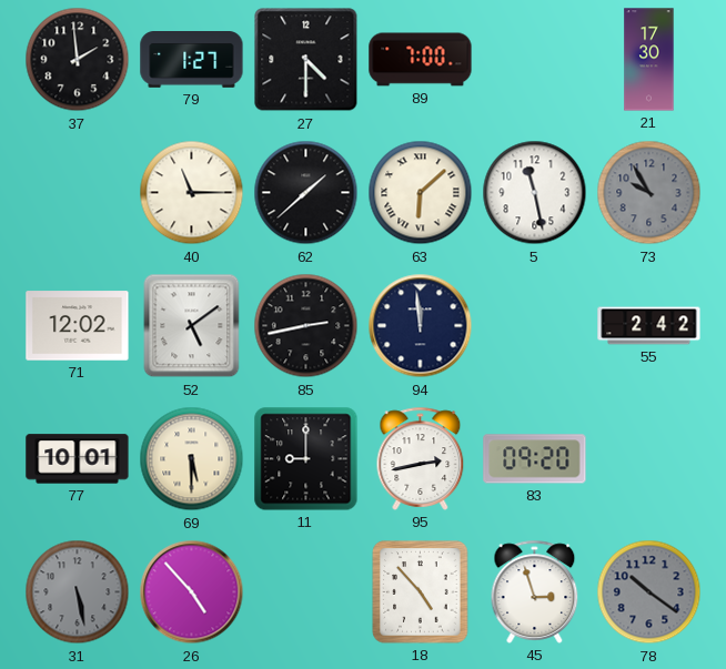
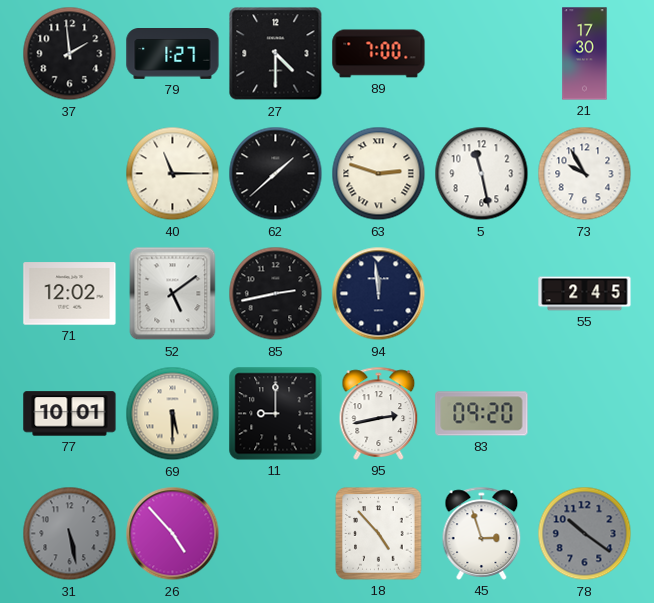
63: 6:08 -> 2:48
73 dial: grey -> white
55: 2:42 -> 2:45
